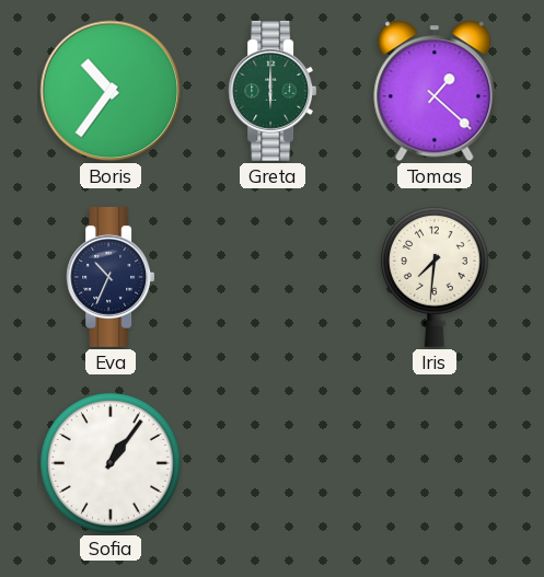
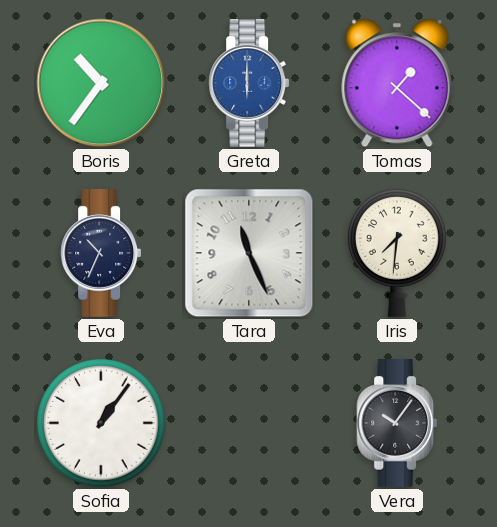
Greta dial: green -> blue
Tara: none -> 11:26
Vera: none -> 10:06
